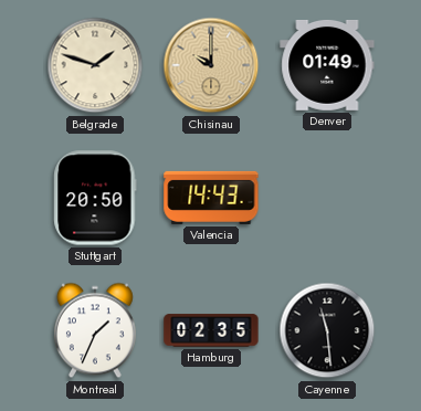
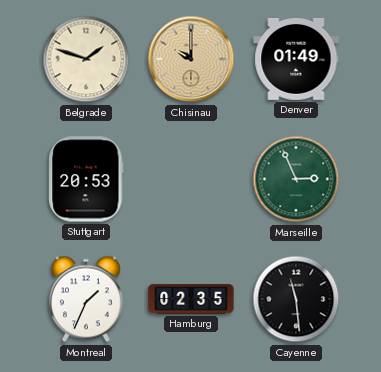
Stuttgart: 20:50 -> 20:53
Valencia: 14:43 -> none
Marseille: none -> 2:56
